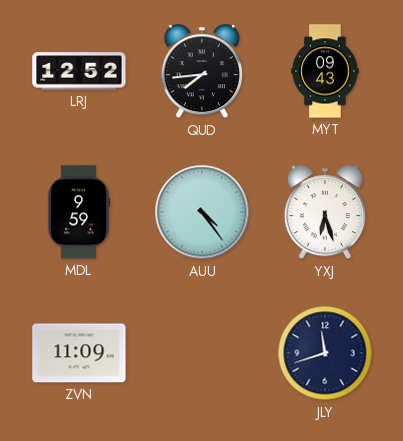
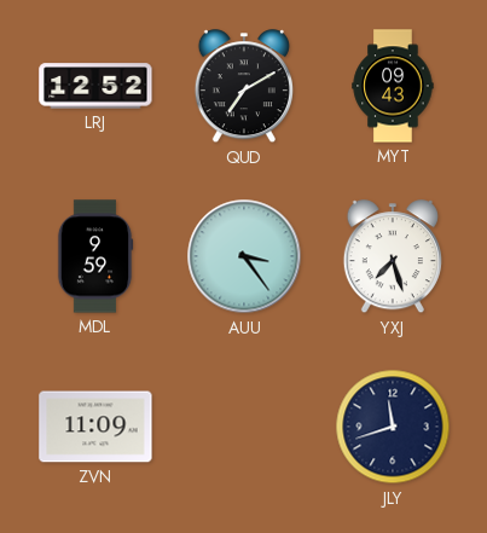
QUD: 7:44 -> 7:10
AUU: 4:24 -> 3:24
YXJ: 6:27 -> 7:27
